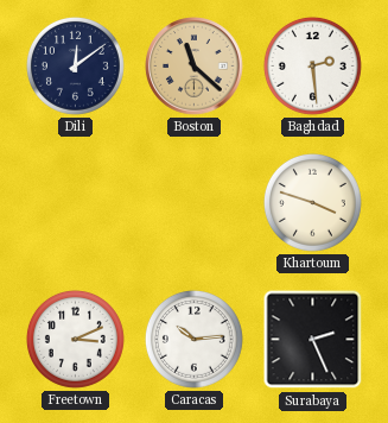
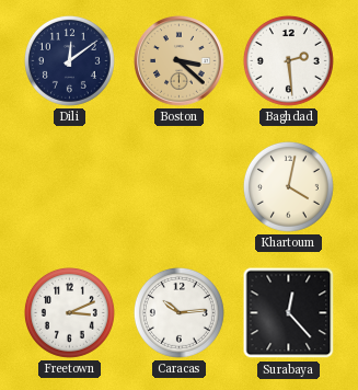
Boston: 11:22 -> 3:22
Khartoum: 3:48 -> 4:02
Surabaya: 2:26 -> 12:23
